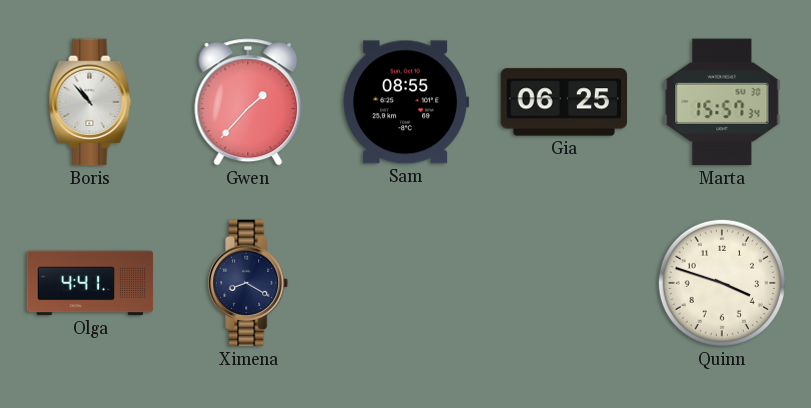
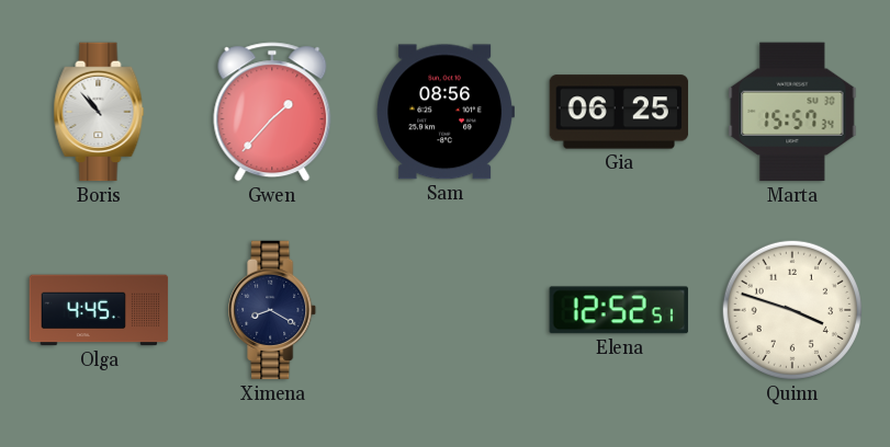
Sam: 08:55 -> 08:56
Olga: 4:41 -> 4:45
Elena: none -> 12:52
